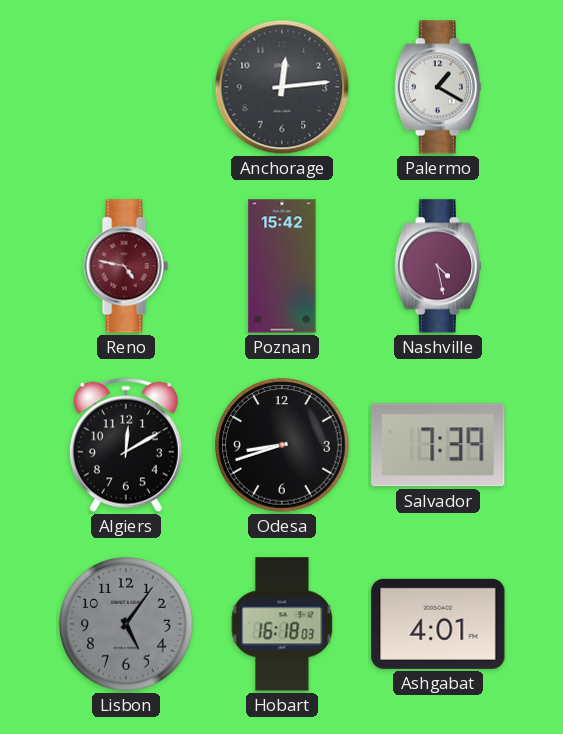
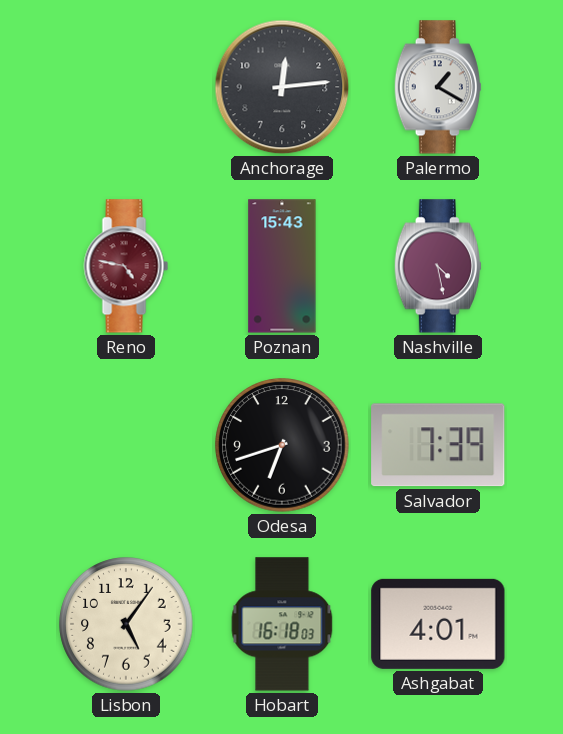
Poznan: 15:42 -> 15:43
Algiers: 12:10 -> none
Odesa: 8:42 -> 6:42
Lisbon dial: grey -> cream
